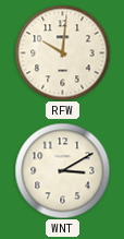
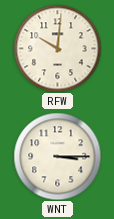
WNT: 3:10 -> 3:15
